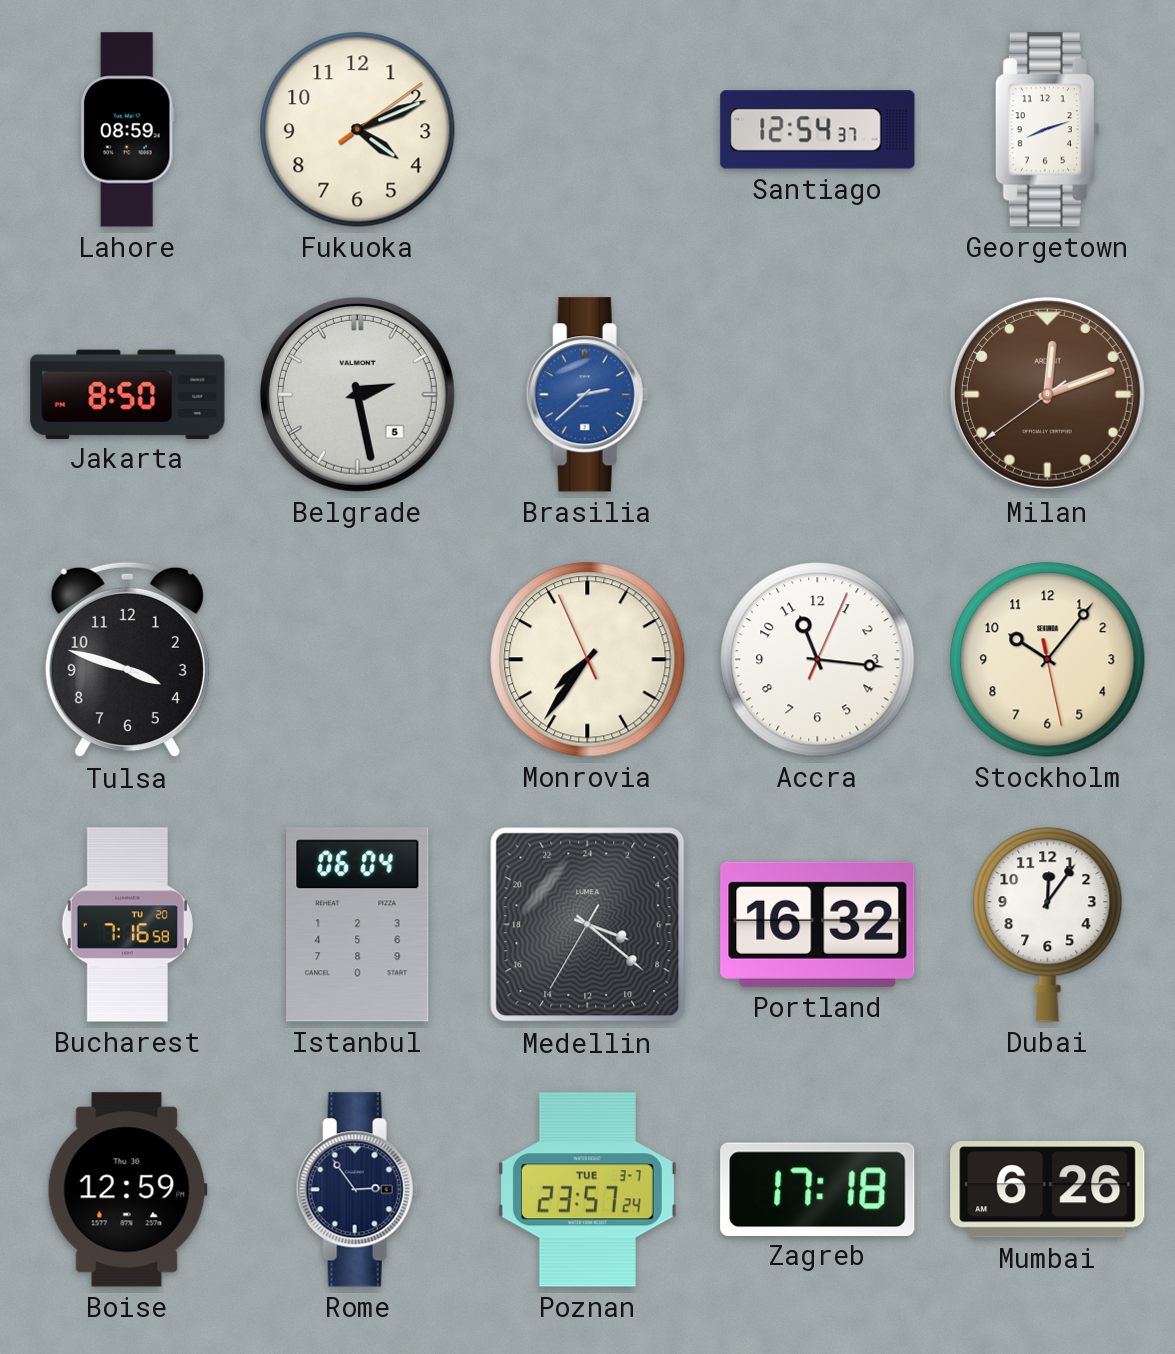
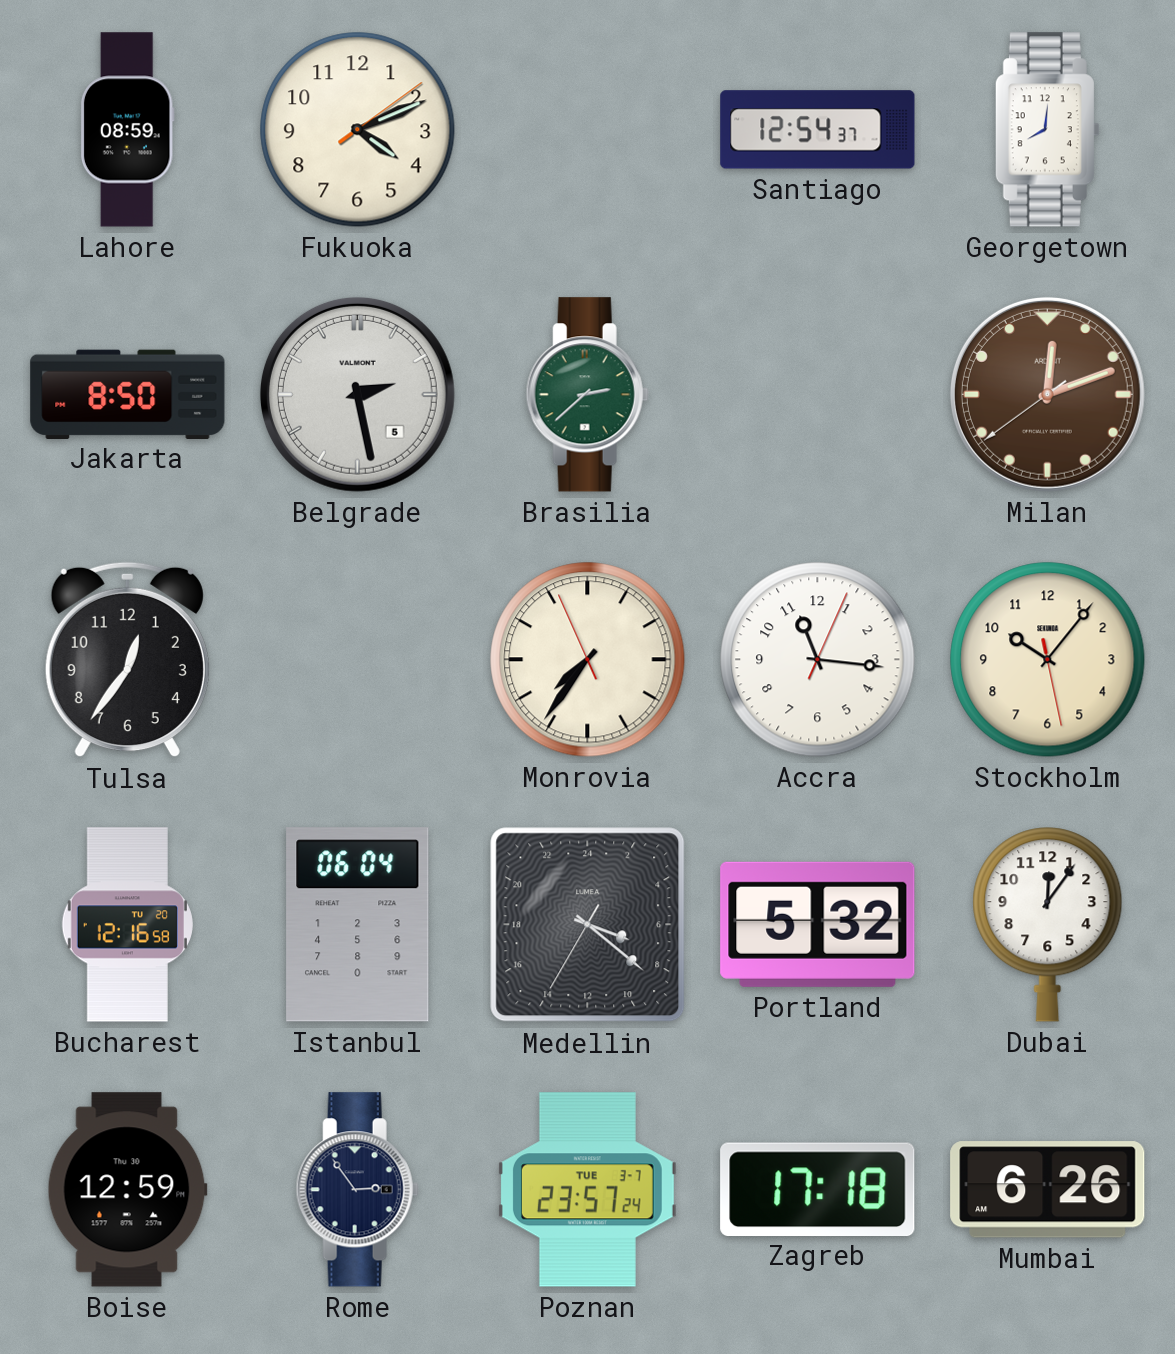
Georgetown: 8:12 -> 8:01
Brasilia dial: blue -> green
Tulsa: 3:48 -> 12:36
Bucharest: 7:16 -> 12:16
Portland: 16:32 -> 5:32
